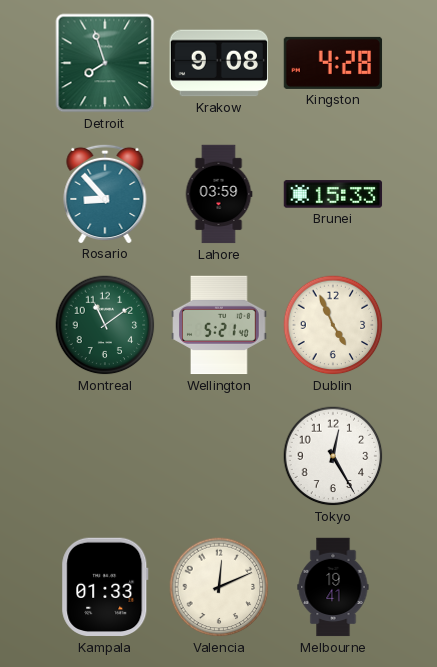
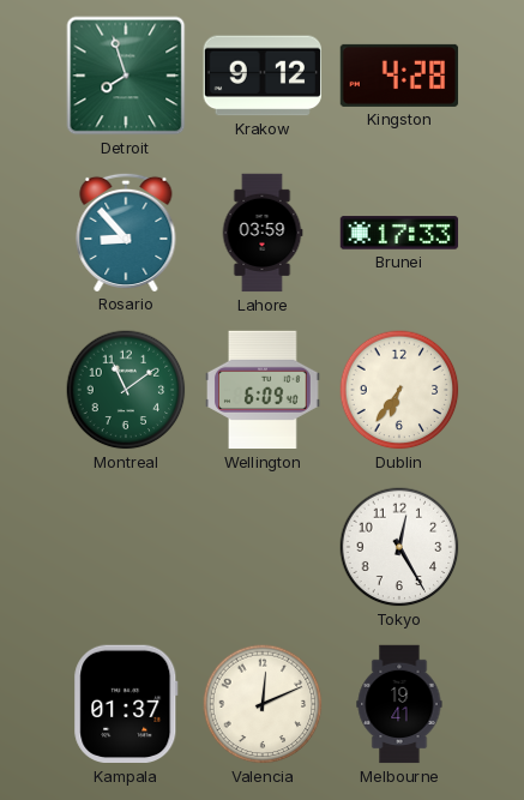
Krakow: 9:08 -> 9:12
Brunei: 15:33 -> 17:33
Wellington: 5:21 -> 6:09
Dublin: 4:56 -> 6:36
Kampala: 01:33 -> 01:37
